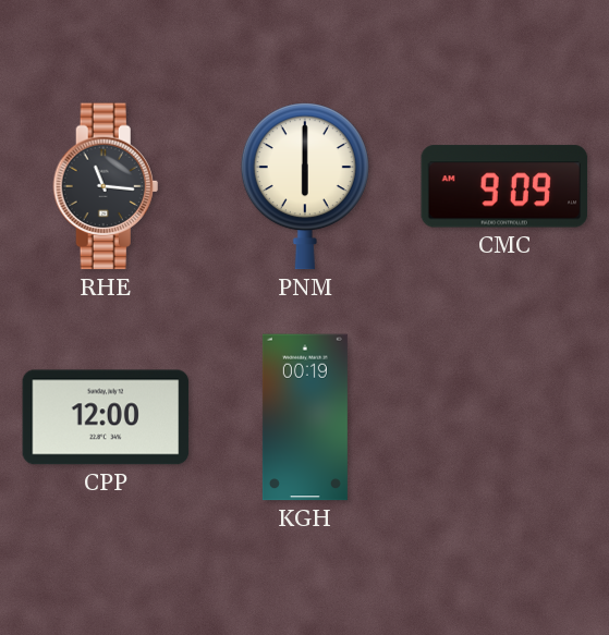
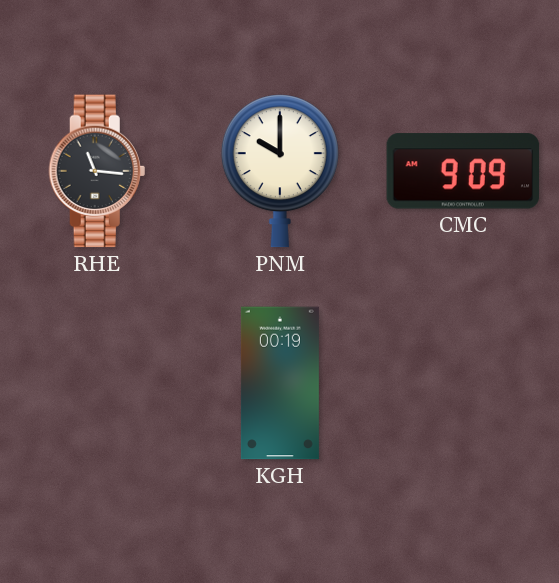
PNM: 6:00 -> 10:00
CPP: 12:00 -> none
